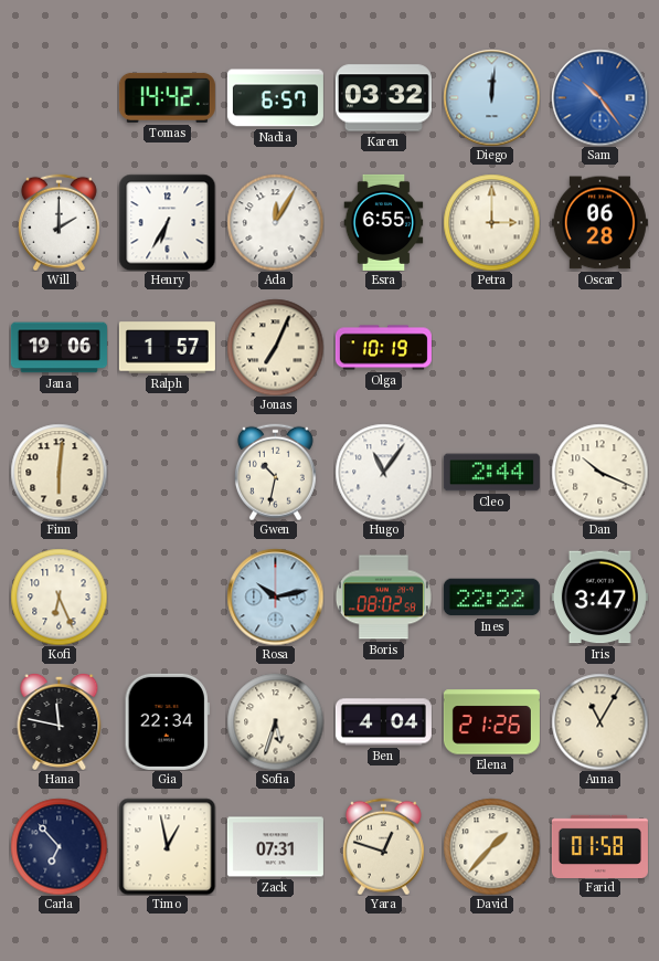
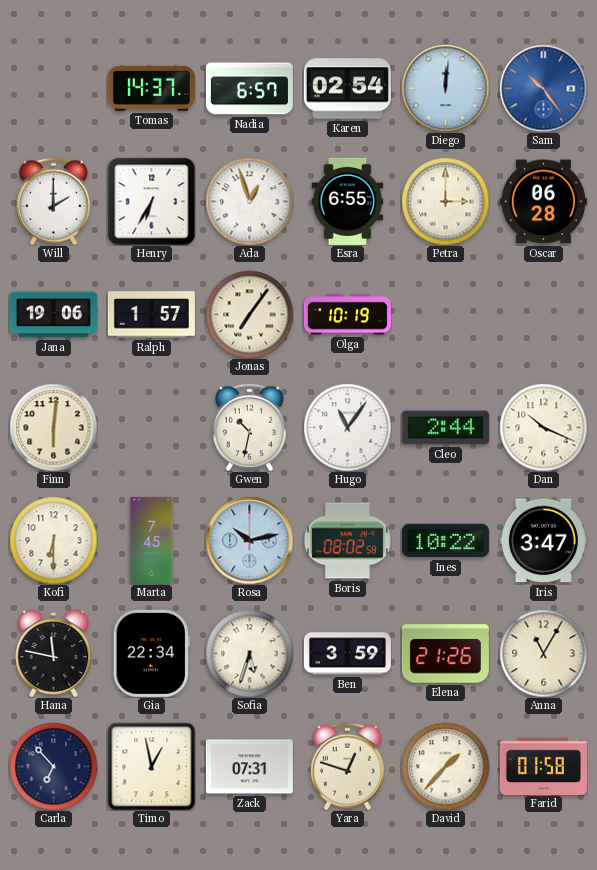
Tomas: 14:42 -> 14:37
Karen: 03:32 -> 02:54
Ada: 12:05 -> 12:57
Jonas: 7:04 -> 7:06
Kofi: 6:26 -> 6:30
Marta: none -> 7:45
Ines: 22:22 -> 10:22
Ben: 4:04 -> 3:59
